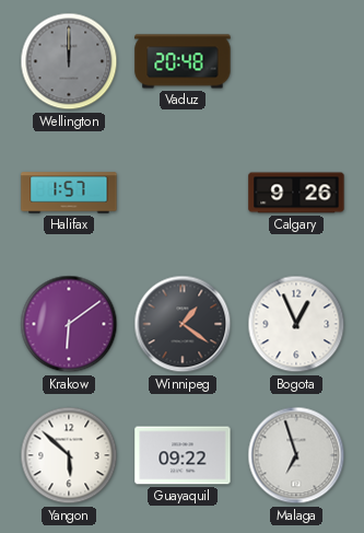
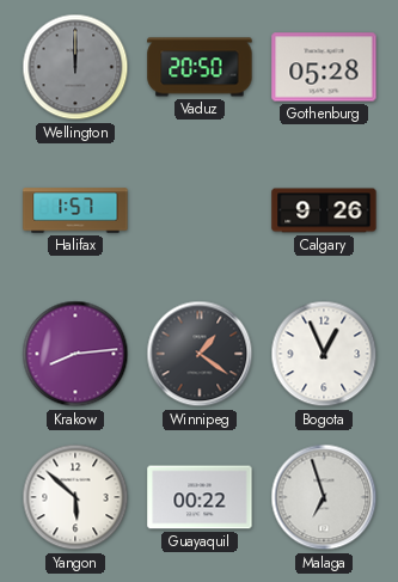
Vaduz: 20:48 -> 20:50
Gothenburg: none -> 05:28
Krakow: 6:09 -> 8:14
Guayaquil: 09:22 -> 00:22
